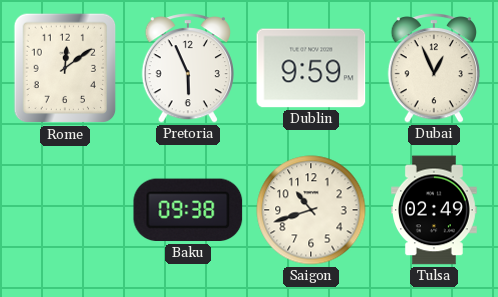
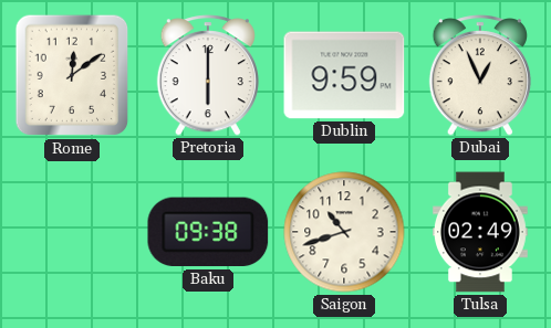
Pretoria: 5:56 -> 6:00
